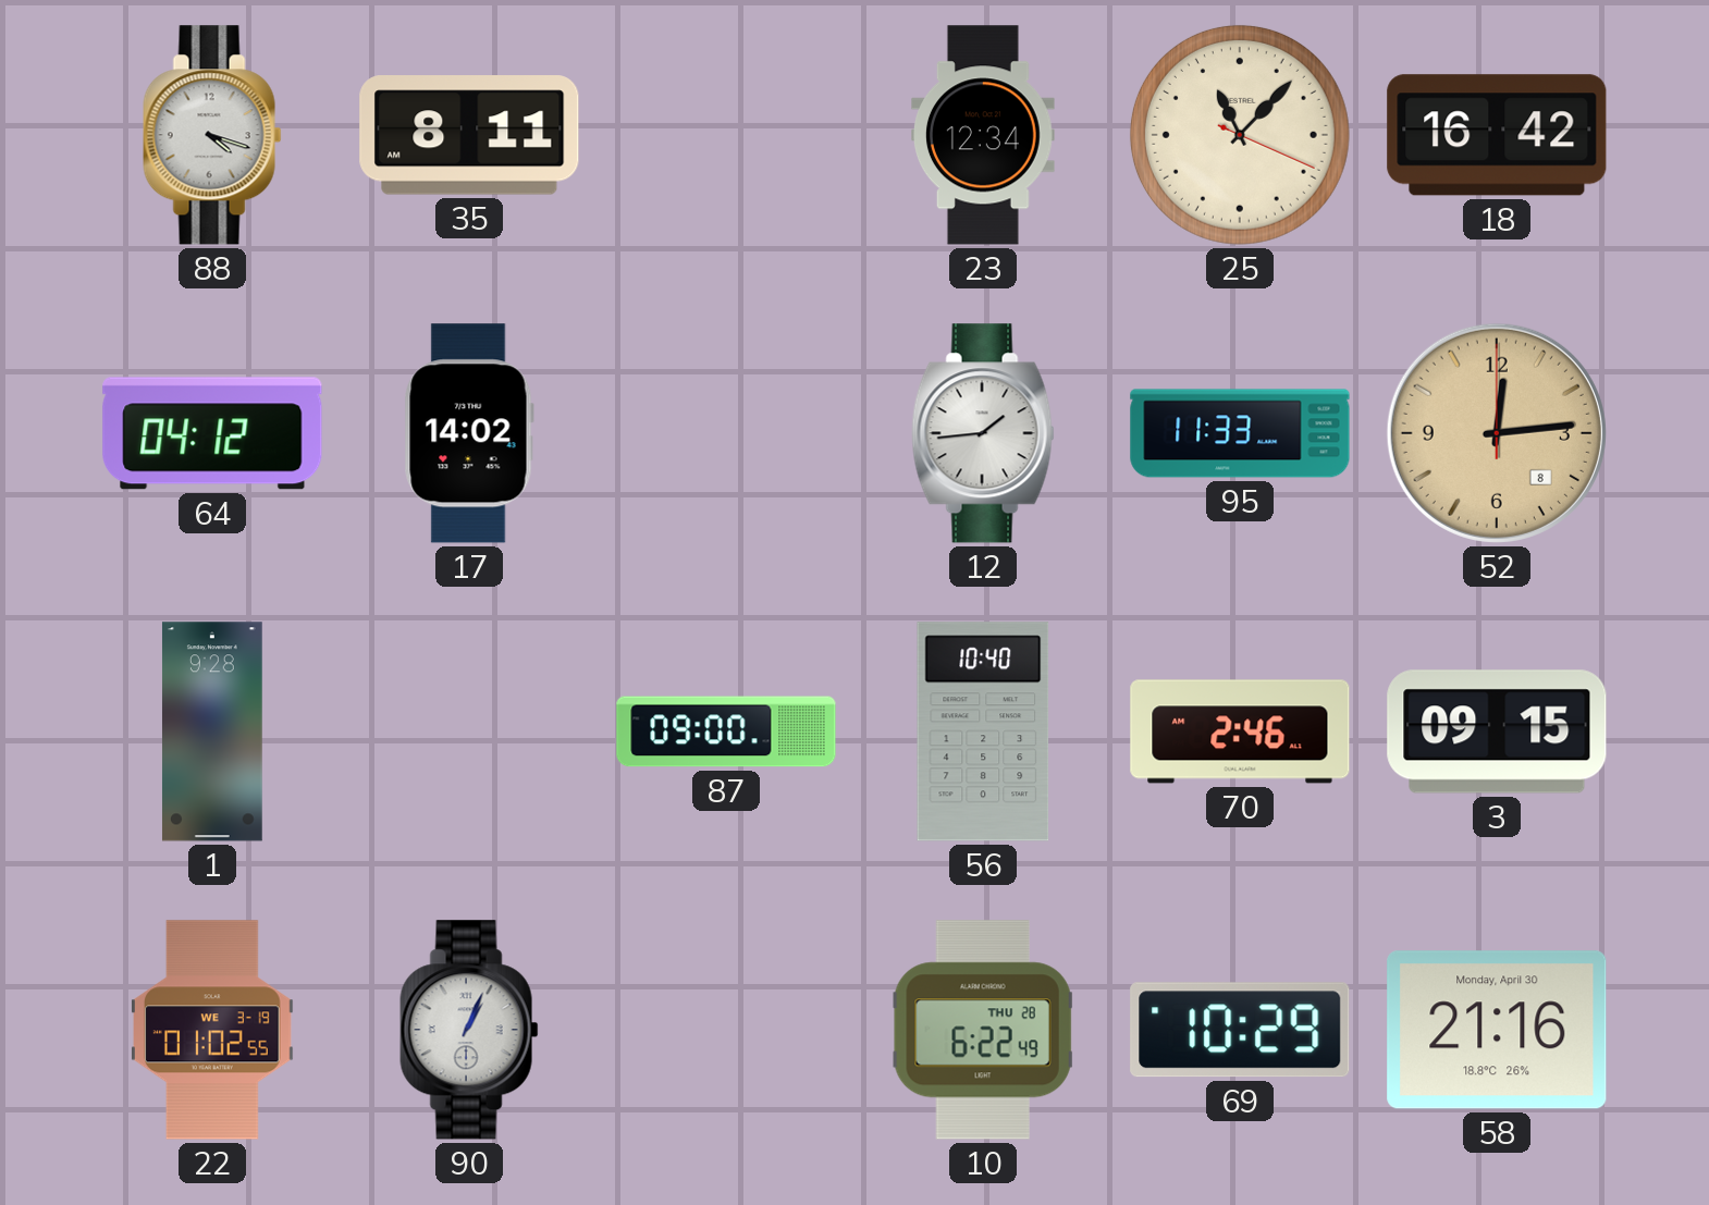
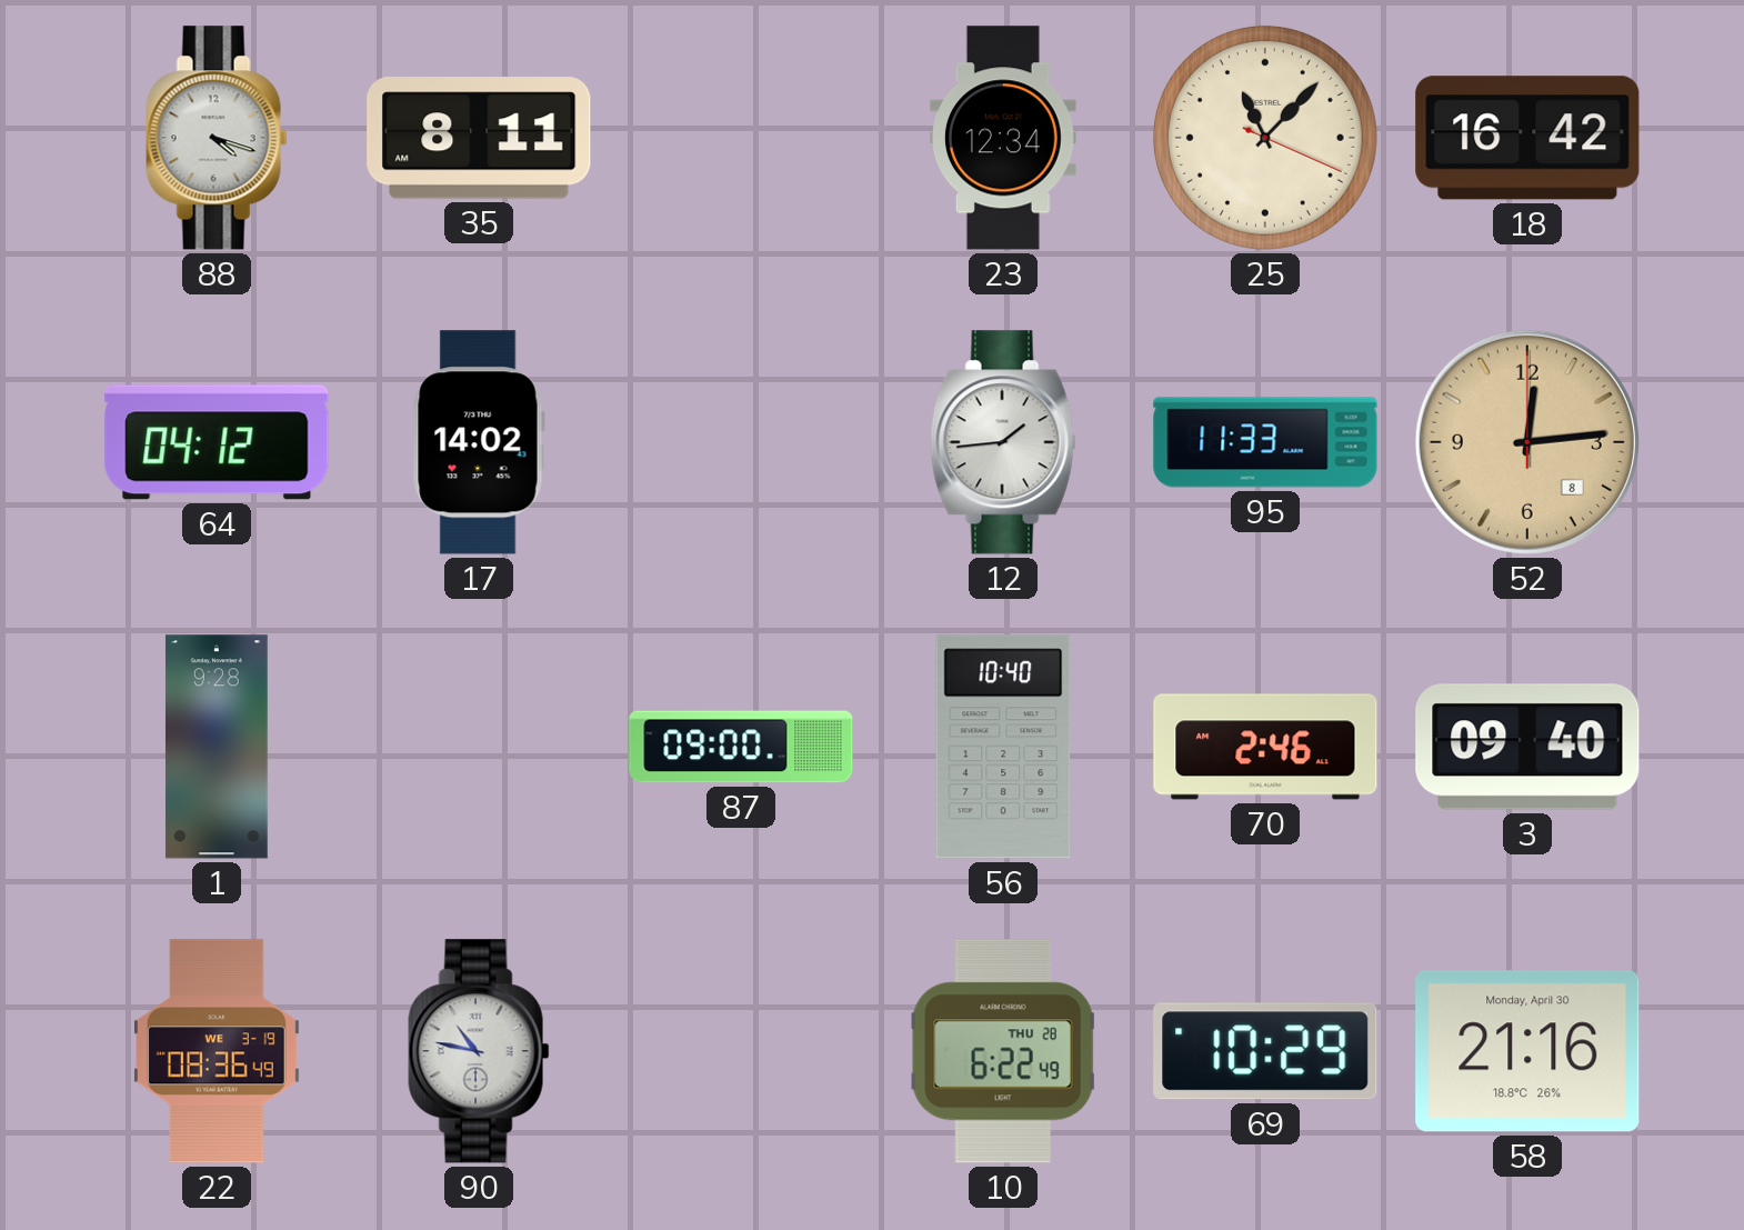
3: 09:15 -> 09:40
22: 01:02 -> 08:36
90: 1:04 -> 10:47
